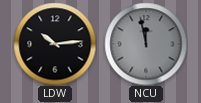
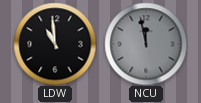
LDW: 10:14 -> 10:59
